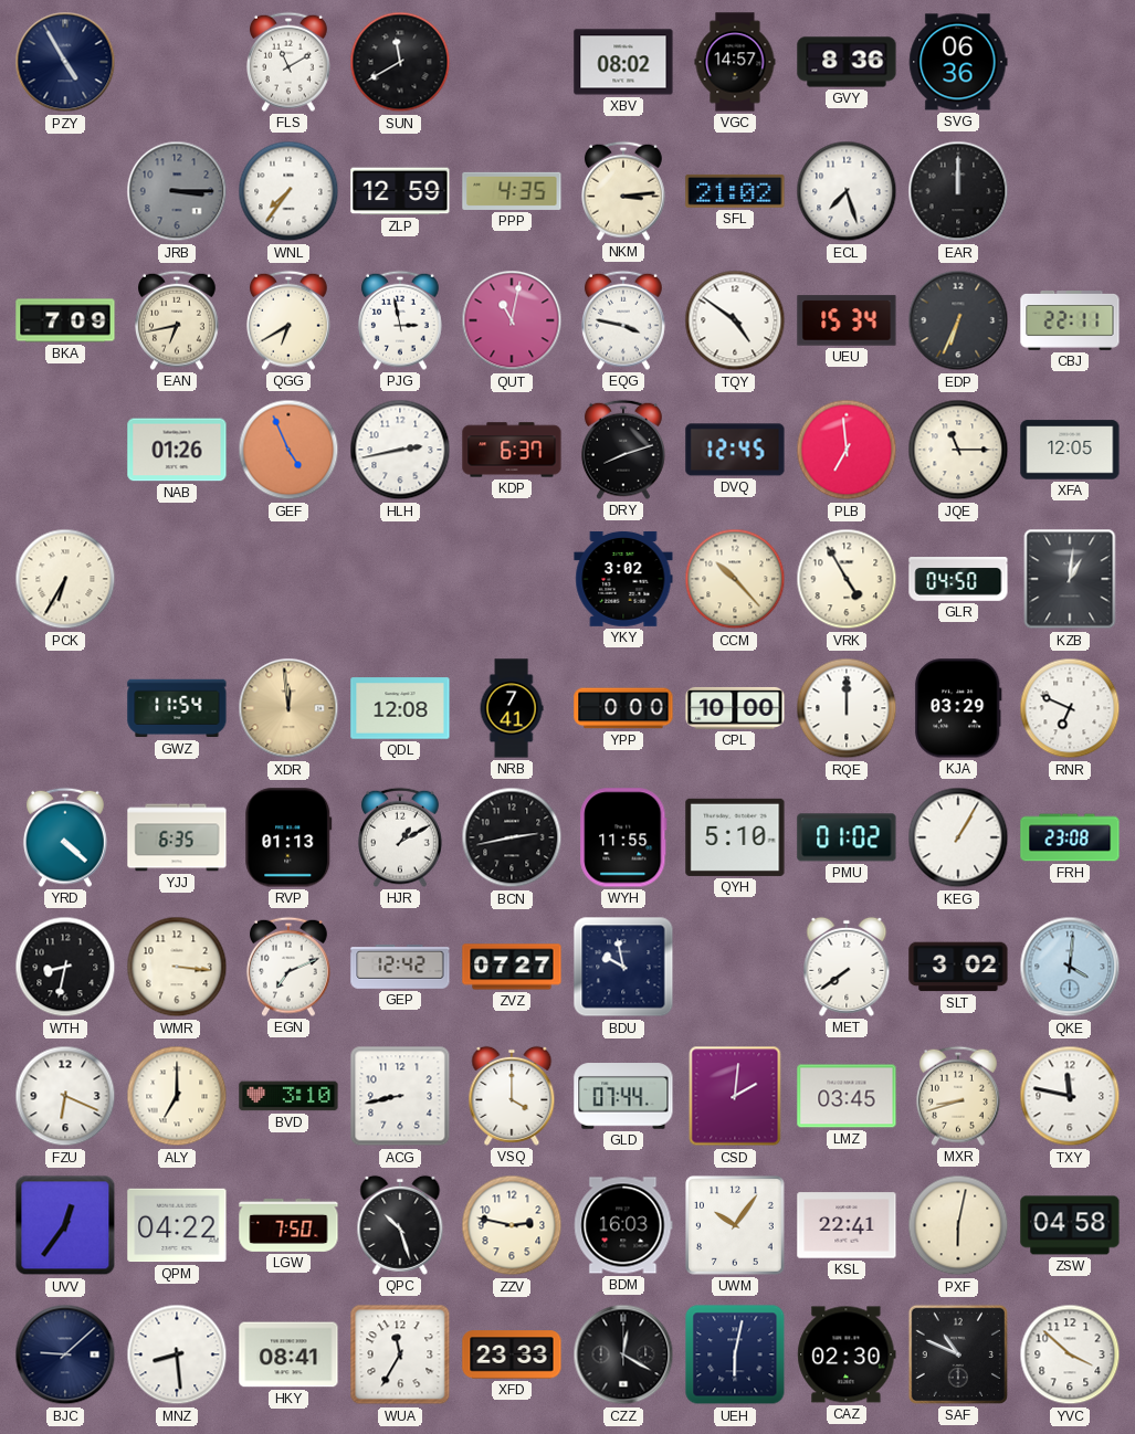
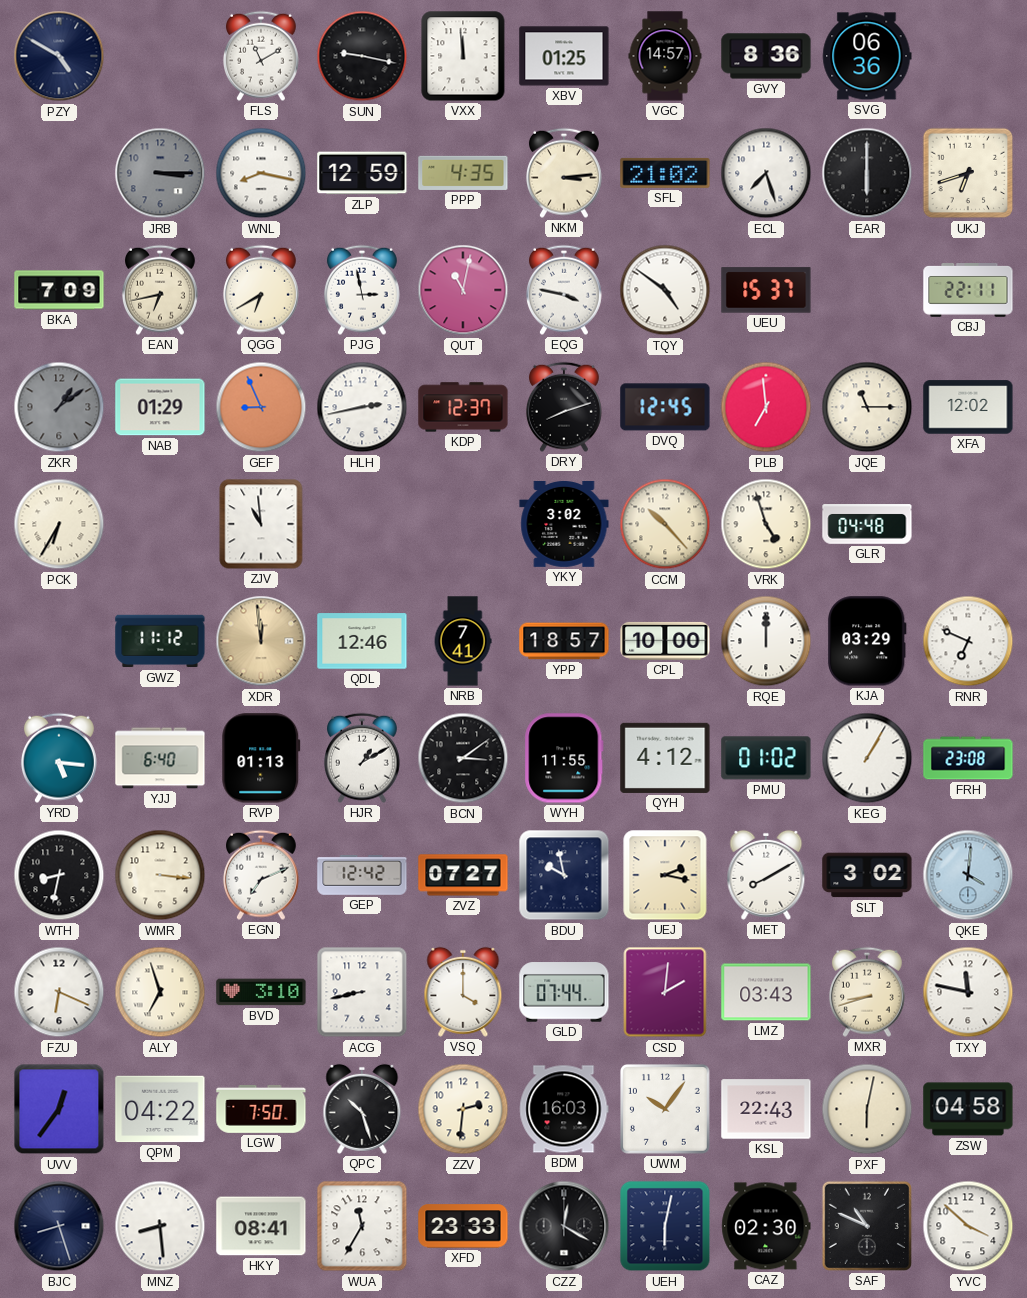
PZY: 4:55 -> 4:50
SUN: 11:40 -> 9:17
VXX: none -> 11:59
XBV: 08:02 -> 01:25
WNL: 7:36 -> 8:17
EAR: 12:00 -> 6:00
UKJ: none -> 6:42
UEU: 15:34 -> 15:37
EDP: 6:34 -> none
ZKR: none -> 1:09
NAB: 01:26 -> 01:29
GEF: 4:56 -> 8:56
KDP: 6:37 -> 12:37
XFA: 12:05 -> 12:02
ZJV: none -> 10:59
VRK: 4:55 -> 4:57
GLR: 04:50 -> 04:48
KZB: 1:01 -> none
GWZ: 11:54 -> 11:12
QDL: 12:08 -> 12:46
YPP: 0:00 -> 18:57
YRD: 4:22 -> 5:16
YJJ: 6:35 -> 6:40
BCN: 2:43 -> 3:09
QYH: 5:10 -> 4:12
UEJ: none -> 2:17
MET: 7:39 -> 8:10
ALY: 7:00 -> 6:57
LMZ: 03:45 -> 03:43
ZZV: 2:47 -> 2:31
KSL: 22:41 -> 22:43
BJC: 9:08 -> 8:27
